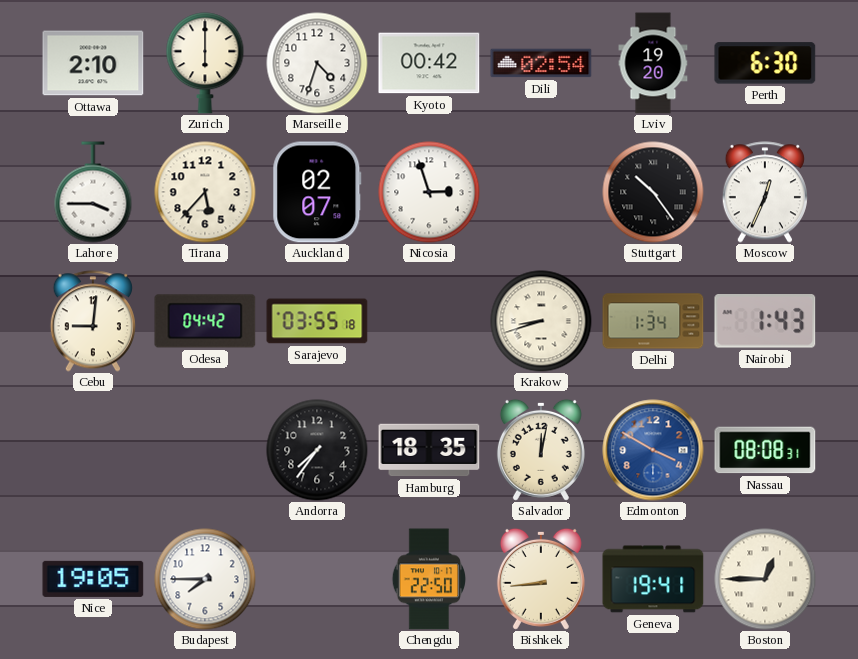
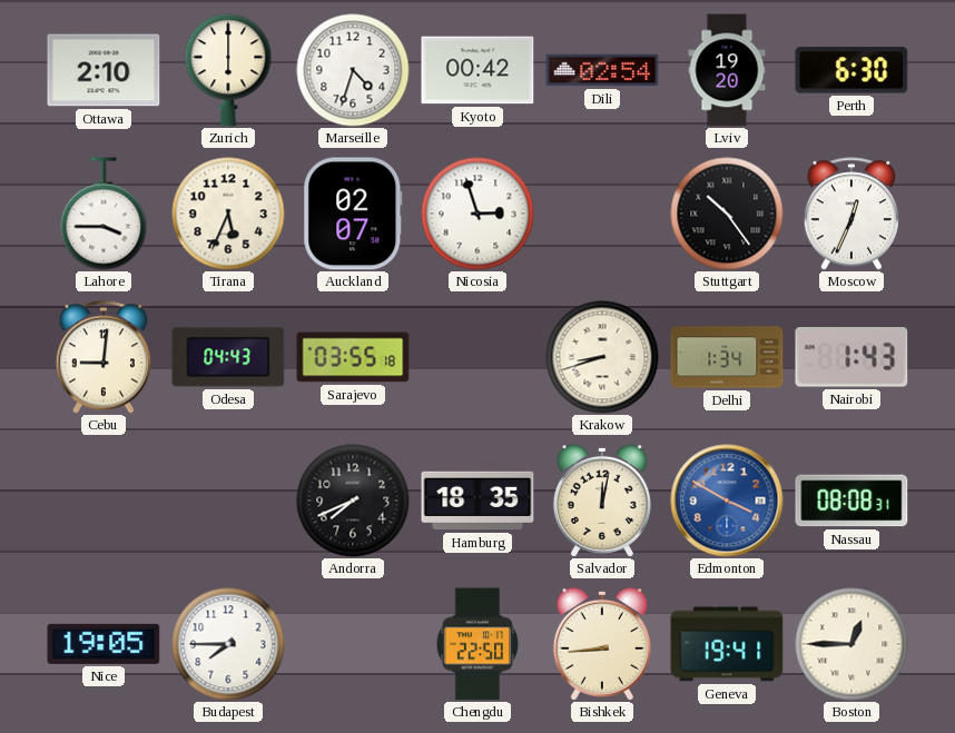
Tirana: 5:37 -> 5:34
Odesa: 04:42 -> 04:43
Andorra: 7:36 -> 7:41
